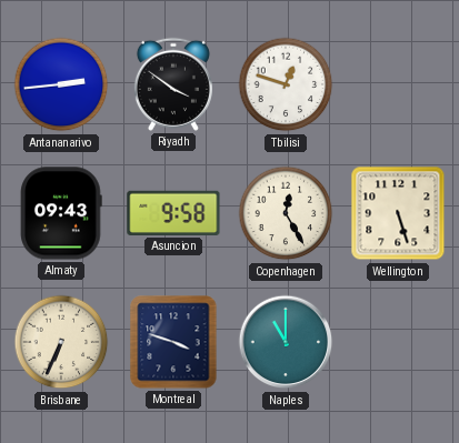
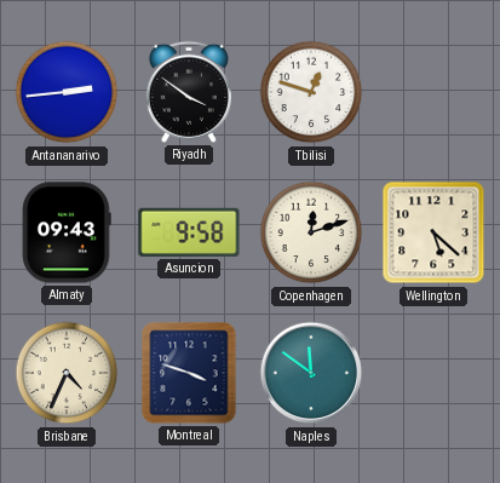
Copenhagen: 12:25 -> 12:12
Wellington: 5:27 -> 5:22
Brisbane: 6:34 -> 4:34
Naples: 11:00 -> 11:51
